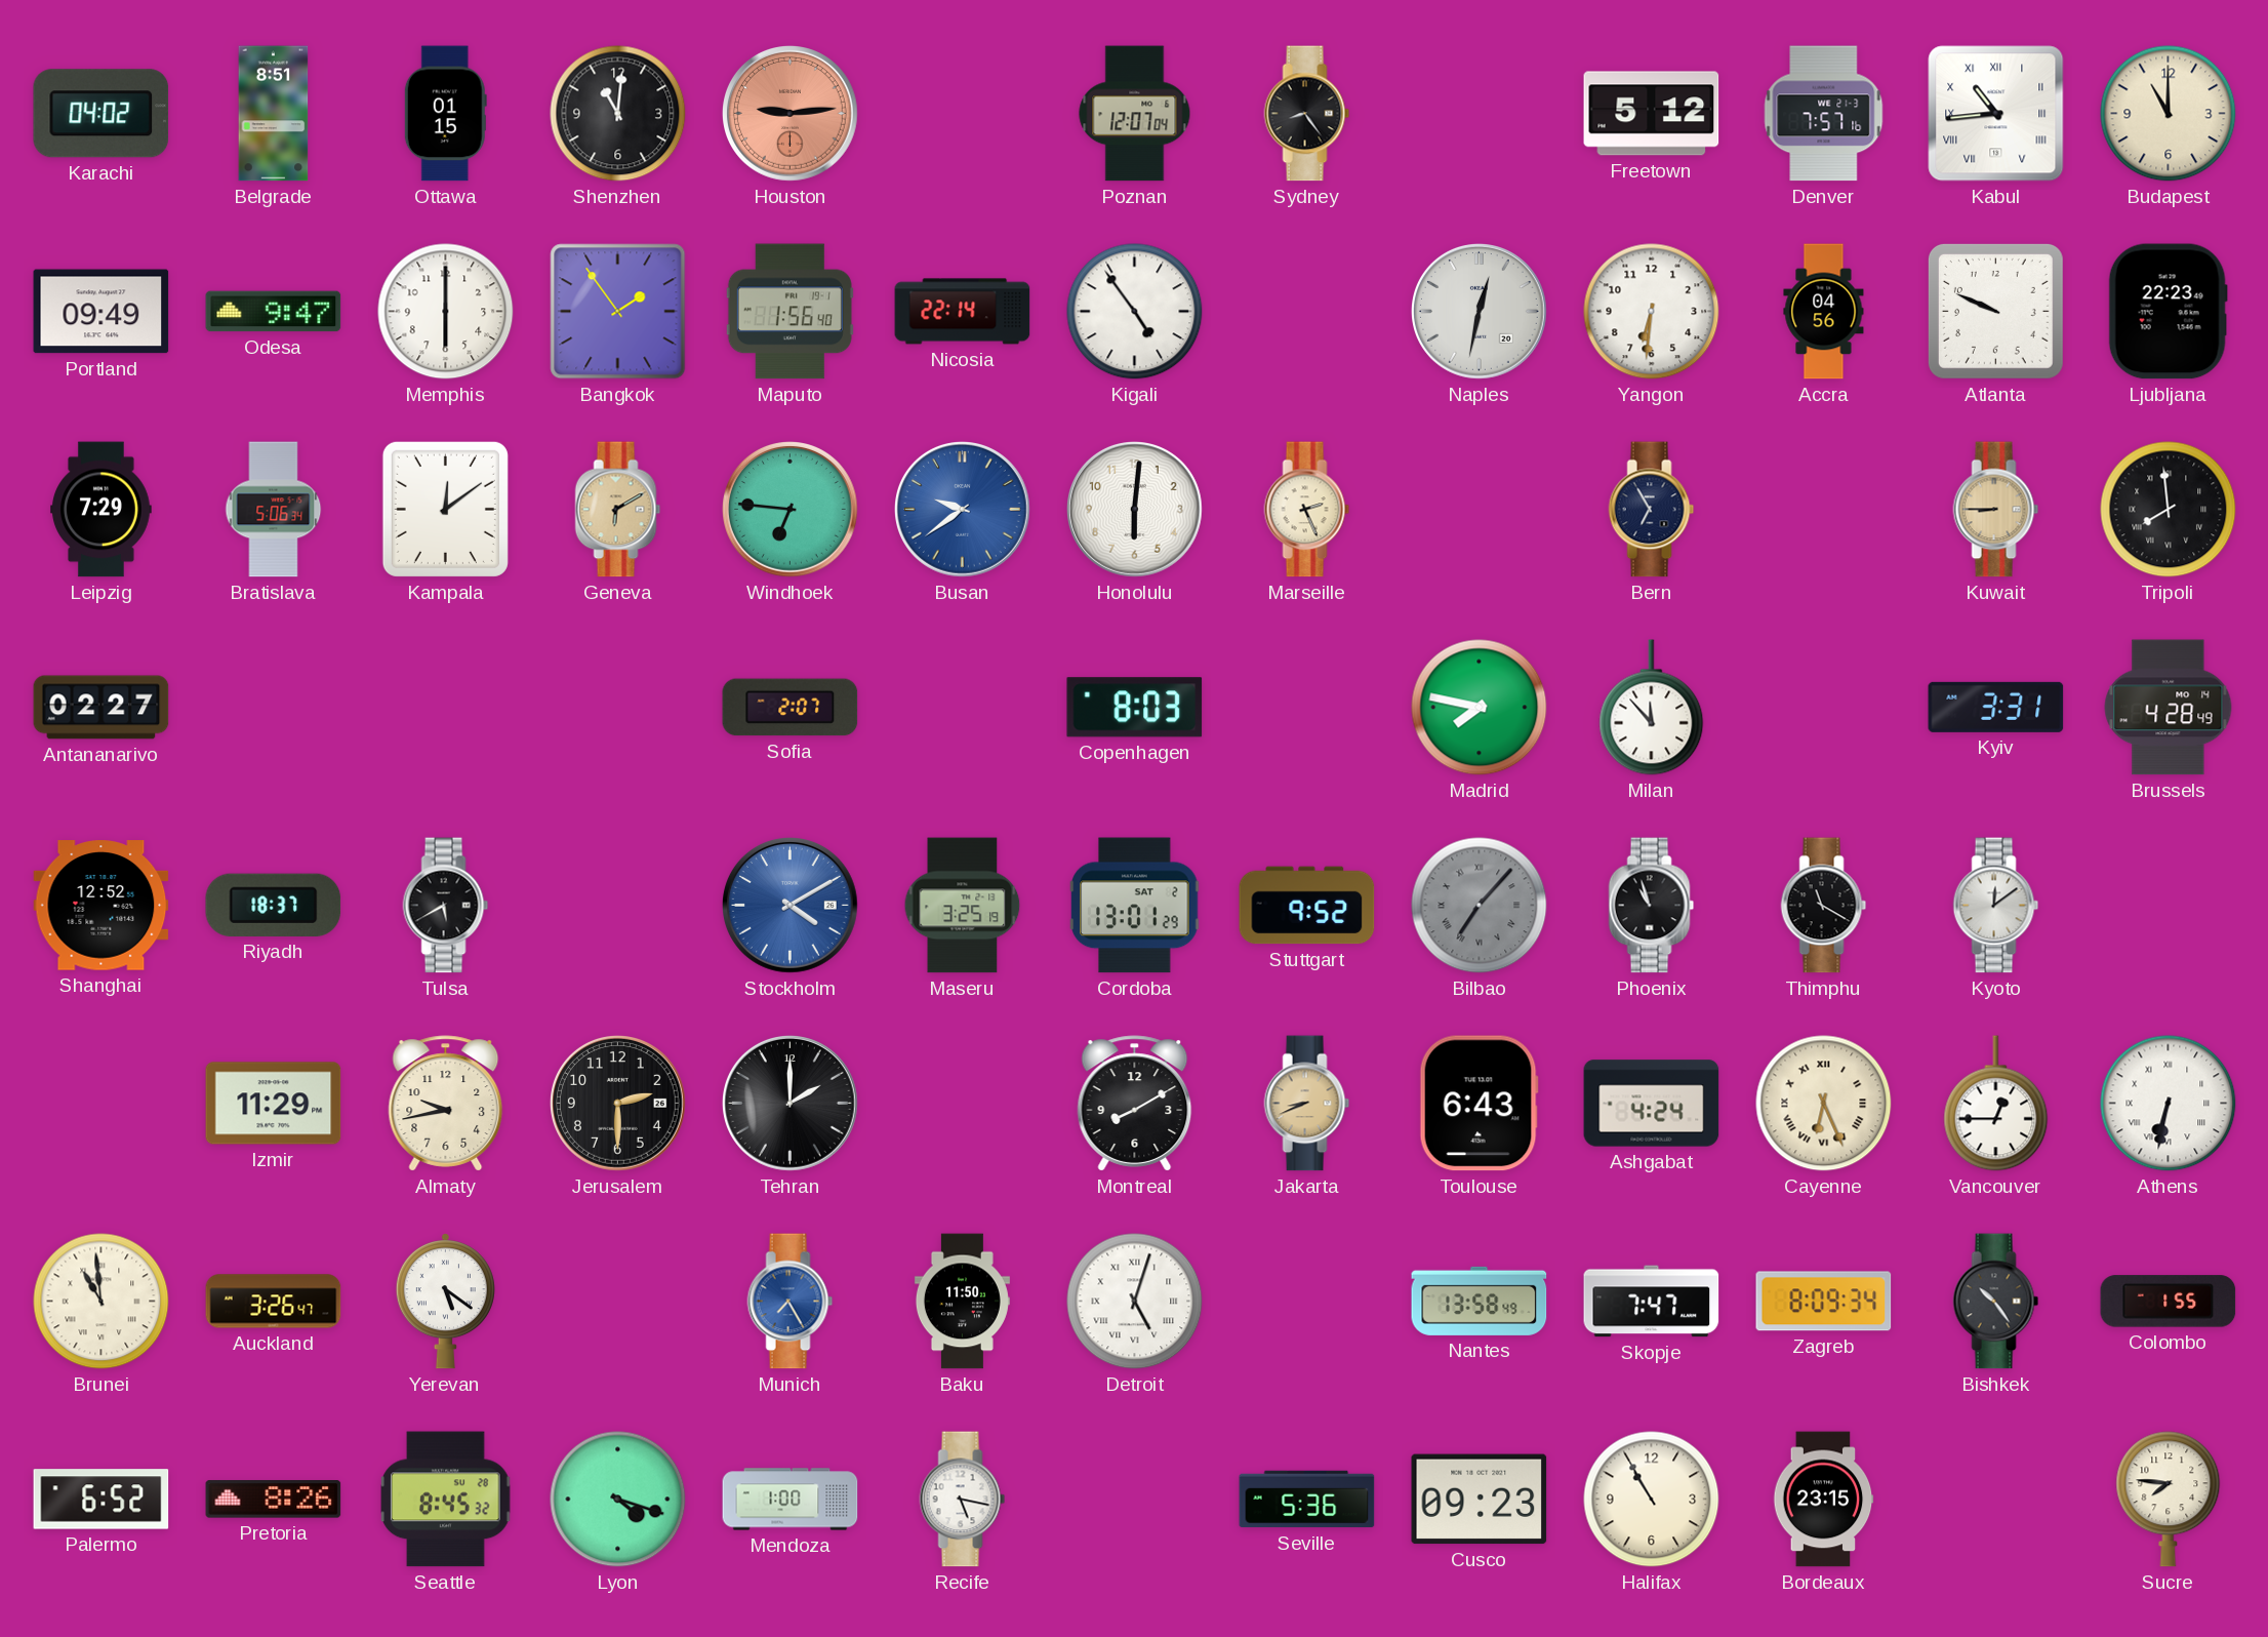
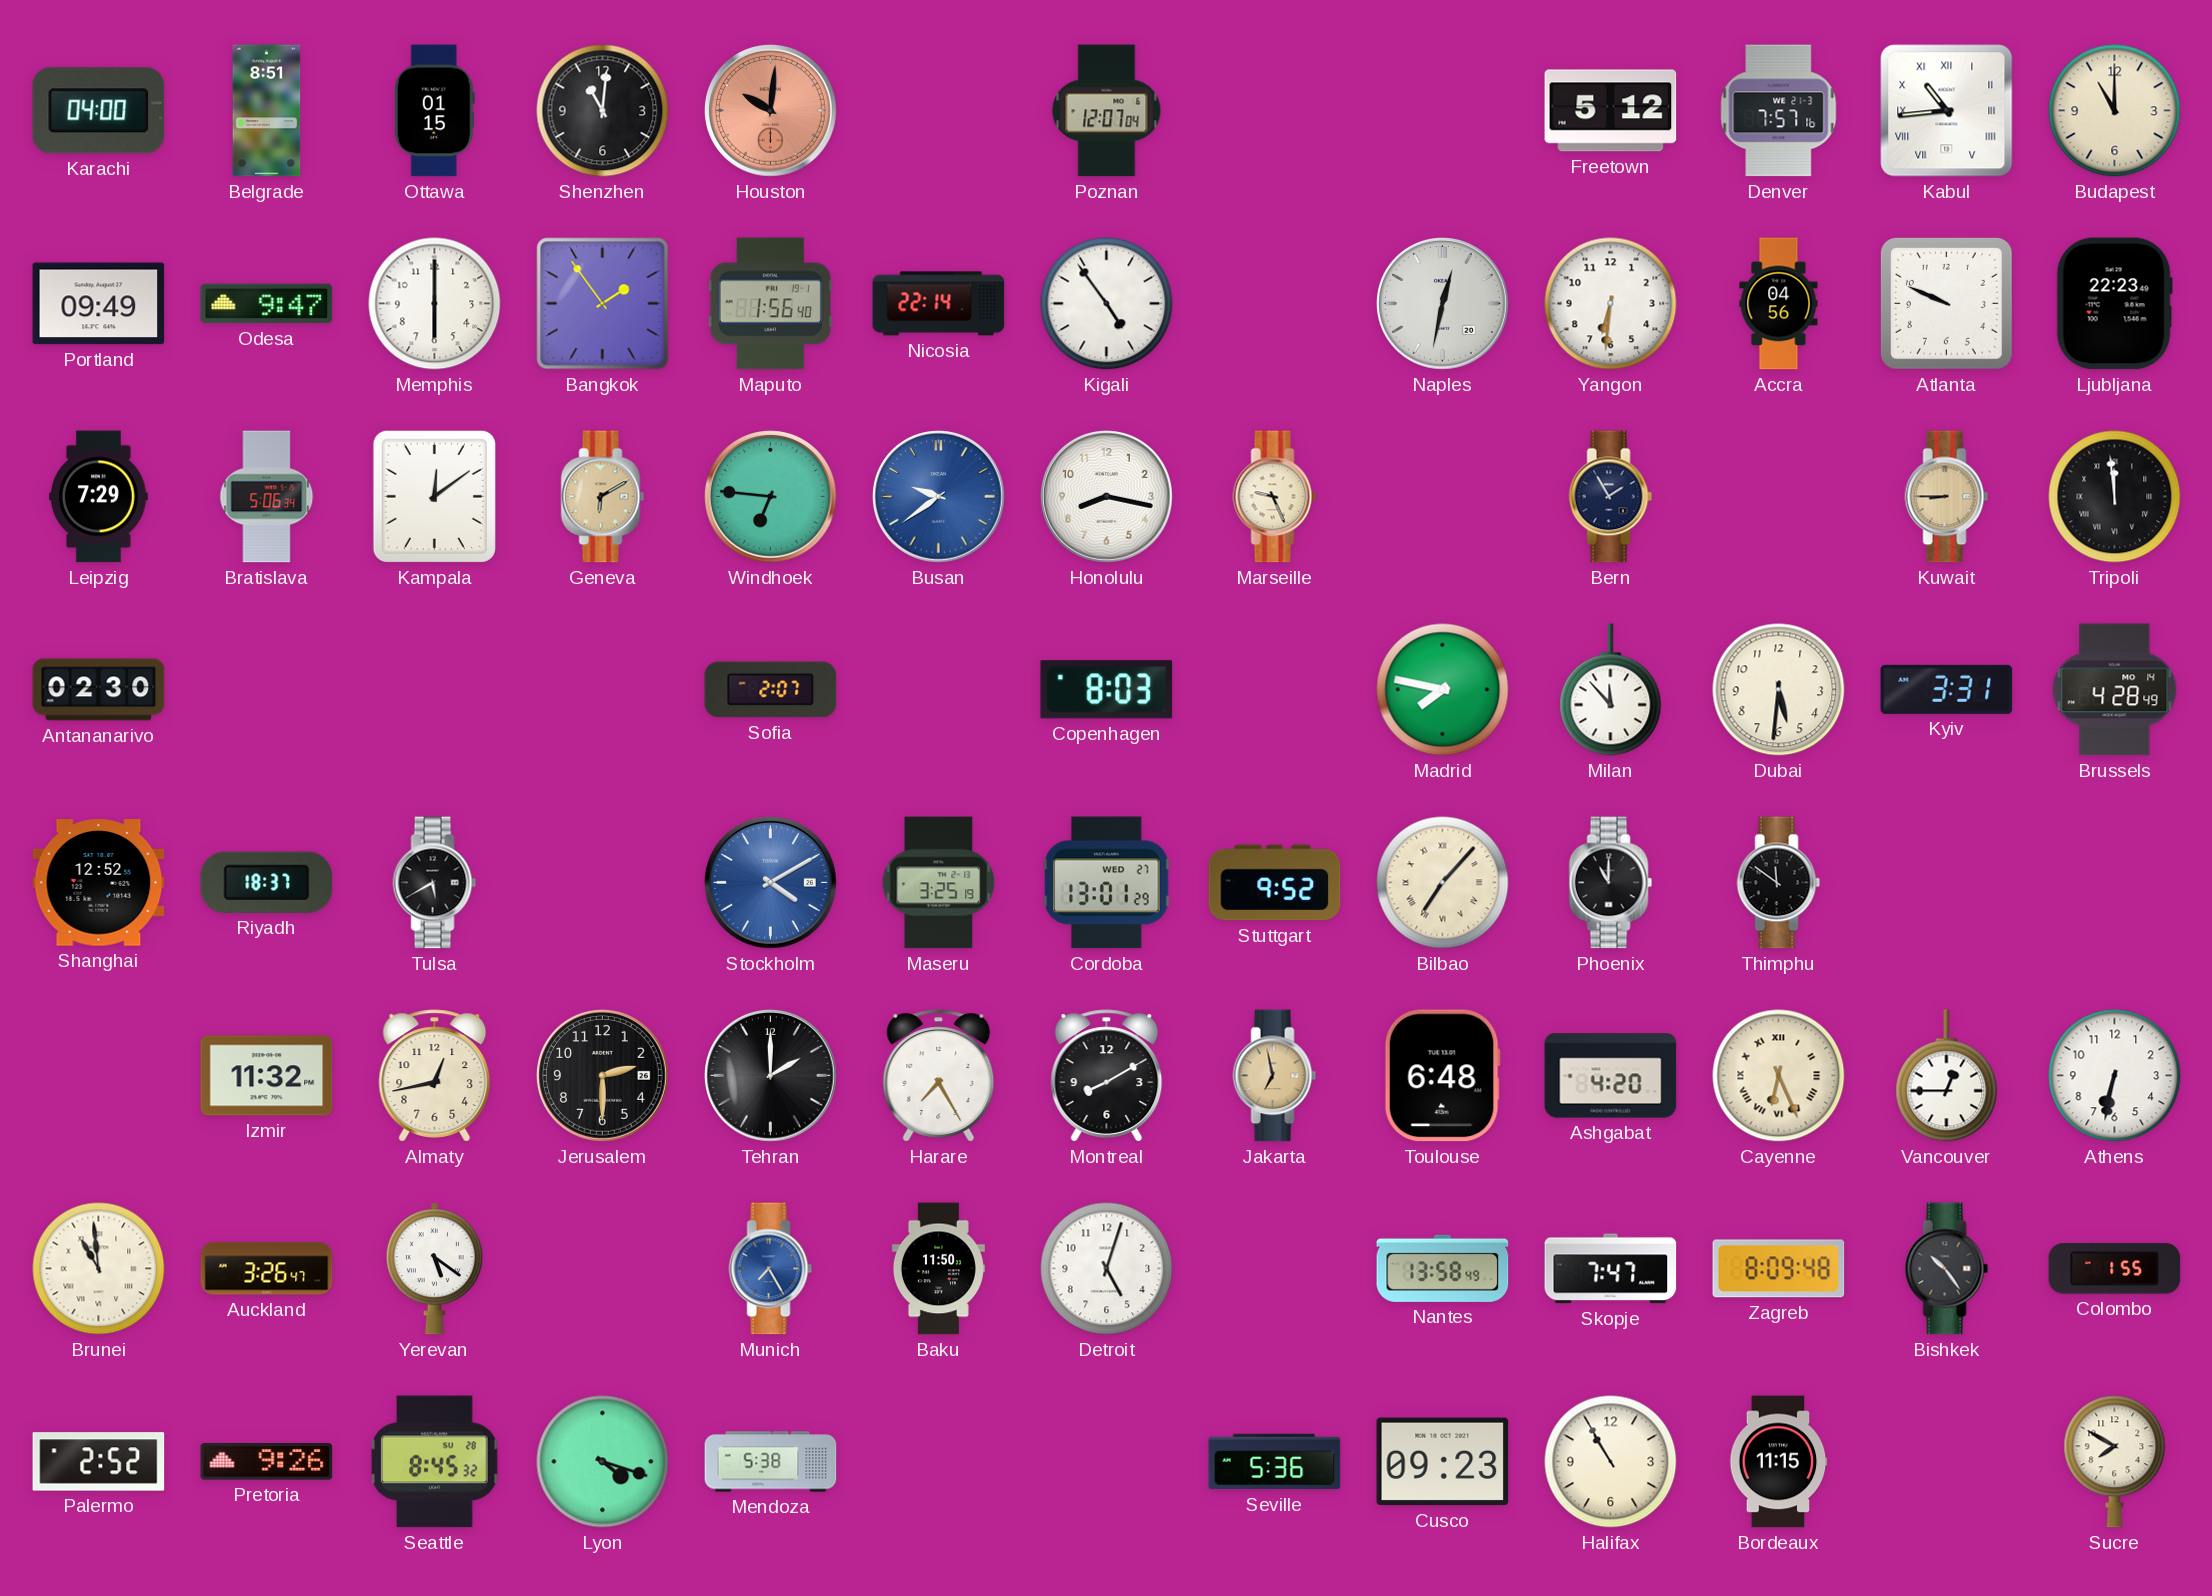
Karachi: 04:02 -> 04:00
Houston: 9:14 -> 10:01
Sydney: 8:24 -> none
Honolulu: 6:01 -> 8:17
Marseille: 2:26 -> 9:26
Bern: 6:55 -> 1:55
Tripoli: 7:59 -> 11:59
Antananarivo: 02:27 -> 02:30
Dubai: none -> 5:31
Cordoba date: SAT 2 -> WED 27
Bilbao dial: grey -> cream
Phoenix: 10:57 -> 11:00
Thimphu: 11:20 -> 11:51
Kyoto: 12:09 -> none
Izmir: 11:29 -> 11:32
Almaty: 9:43 -> 12:43
Harare: none -> 7:25
Jakarta: 8:41 -> 6:58
Toulouse: 6:43 -> 6:48
Ashgabat: 4:24 -> 4:20
Athens numerals: Roman -> Arabic
Detroit numerals: Roman -> Arabic
Zagreb: 8:09:34 -> 8:09:48
Palermo: 6:52 -> 2:52
Pretoria: 8:26 -> 9:26
Mendoza: 1:00 -> 5:38
Recife: 5:17 -> none
Bordeaux: 23:15 -> 11:15
Sucre: 7:46 -> 7:50
